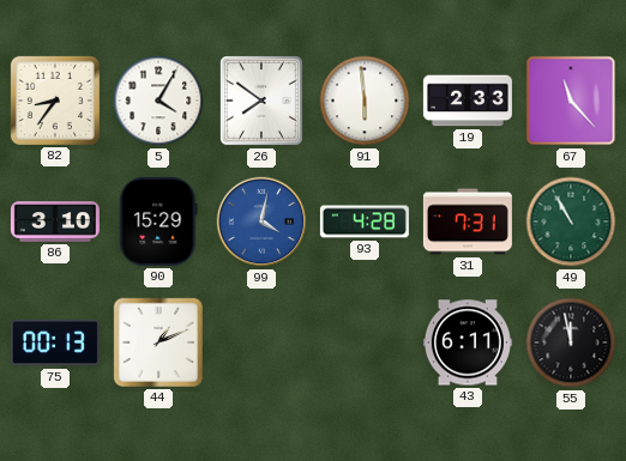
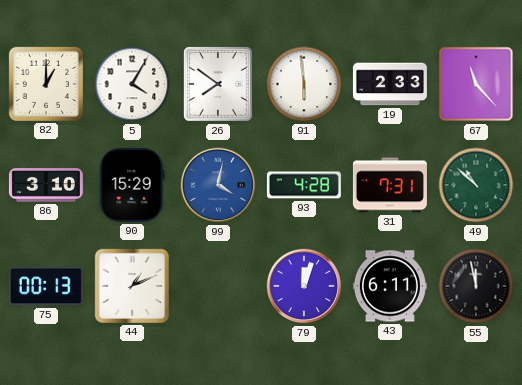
82: 8:36 -> 1:00
49: 10:55 -> 10:52
79: none -> 12:03
